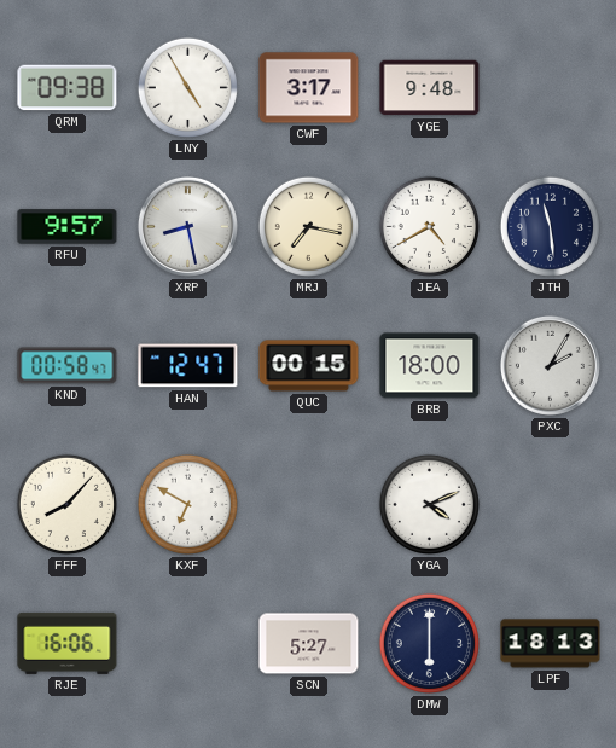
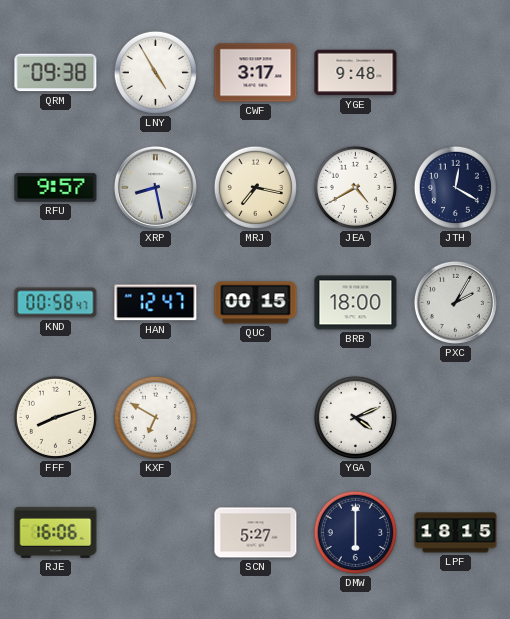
JTH: 11:29 -> 12:20
FFF: 8:07 -> 8:12
LPF: 18:13 -> 18:15
